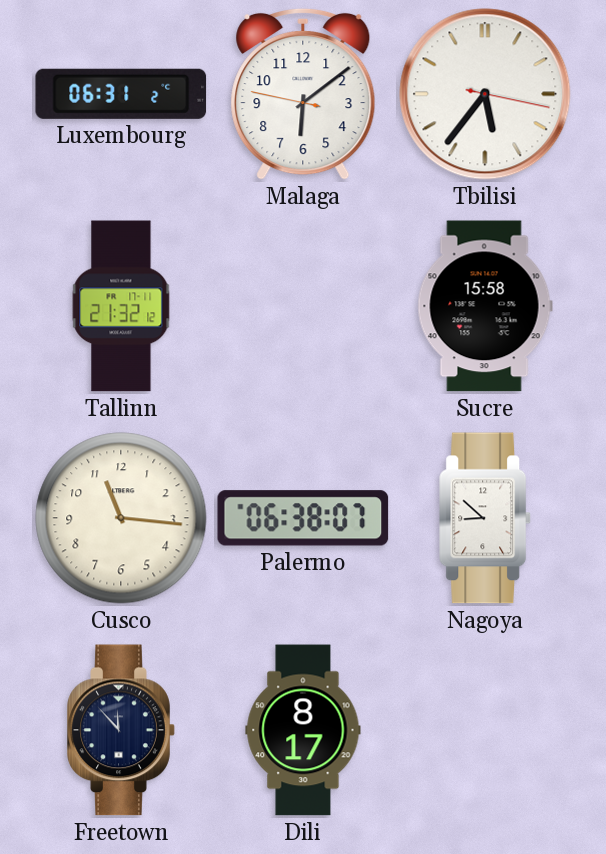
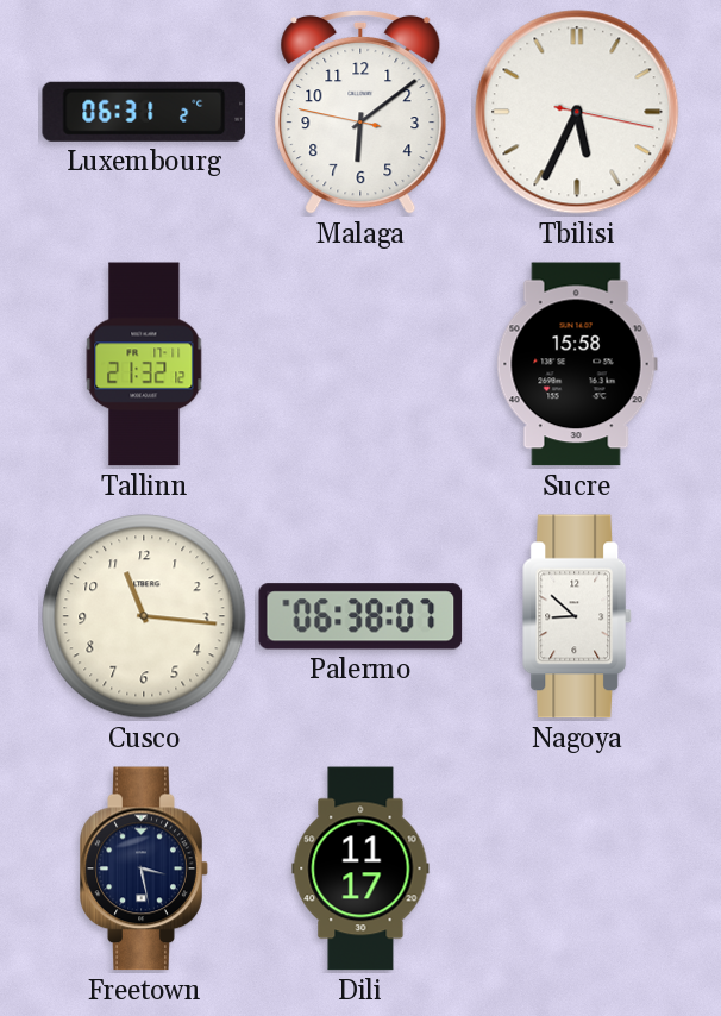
Tbilisi: 5:36 -> 5:34
Freetown: 11:53 -> 3:28
Dili: 8:17 -> 11:17
